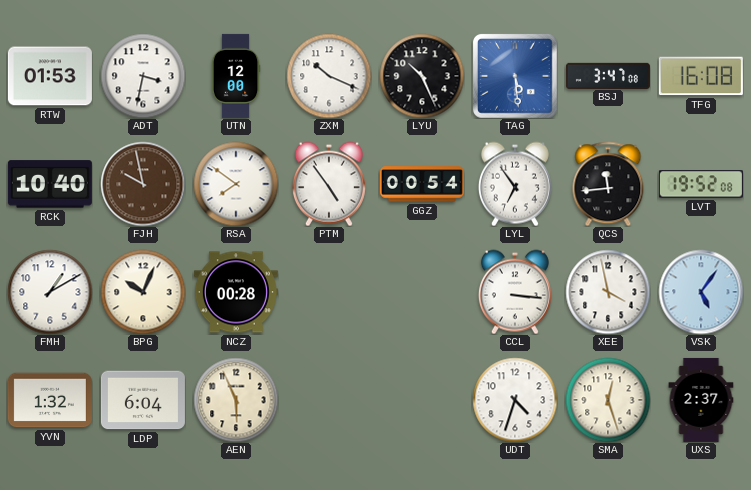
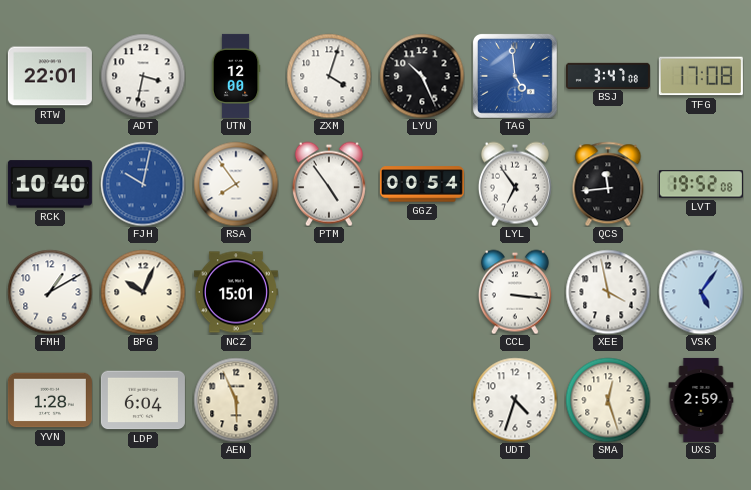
RTW: 01:53 -> 22:01
ZXM: 10:19 -> 4:03
TAG: 5:29 -> 4:59
TFG: 16:08 -> 17:08
FJH: 9:58 -> 10:02
FJH dial: brown -> blue
RSA: 7:51 -> 7:54
NCZ: 00:28 -> 15:01
YVN: 1:32 -> 1:28
UXS: 2:37 -> 2:59
